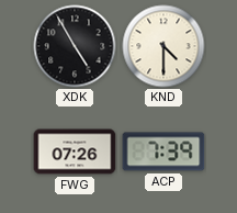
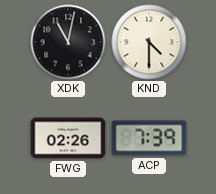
XDK: 4:55 -> 11:02
FWG: 07:26 -> 02:26
